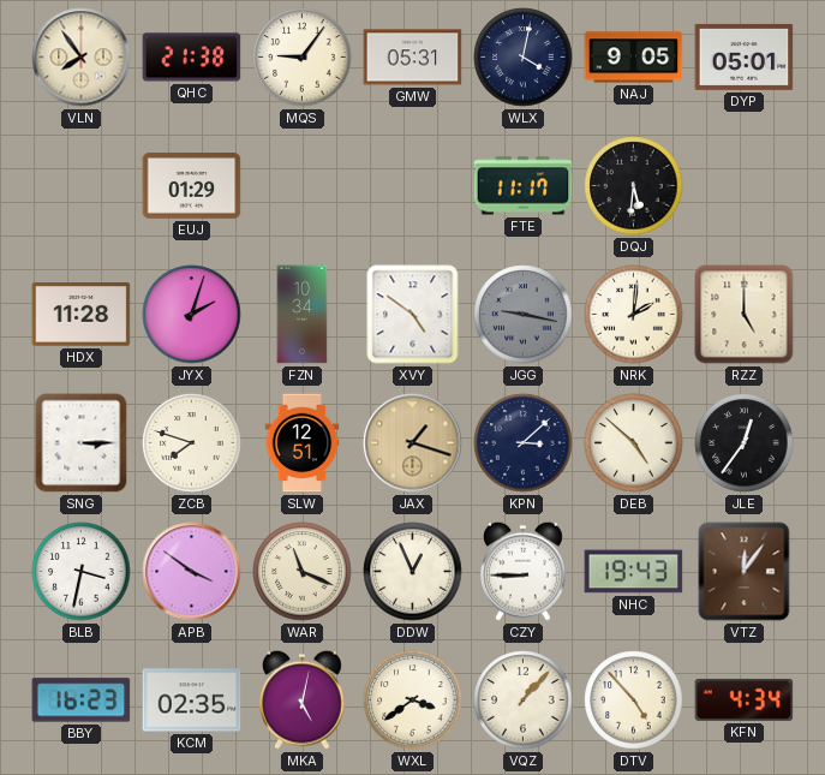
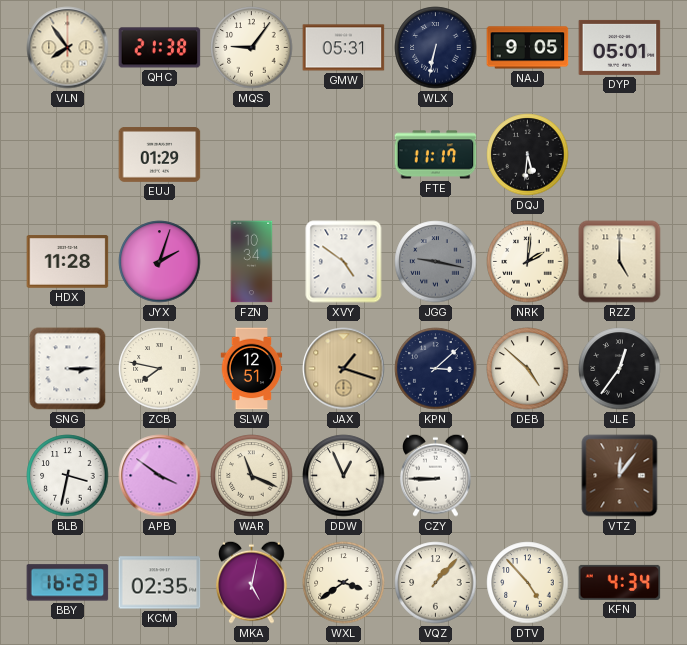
WLX: 4:02 -> 6:32
ZCB: 7:48 -> 7:47
NHC: 19:43 -> none
